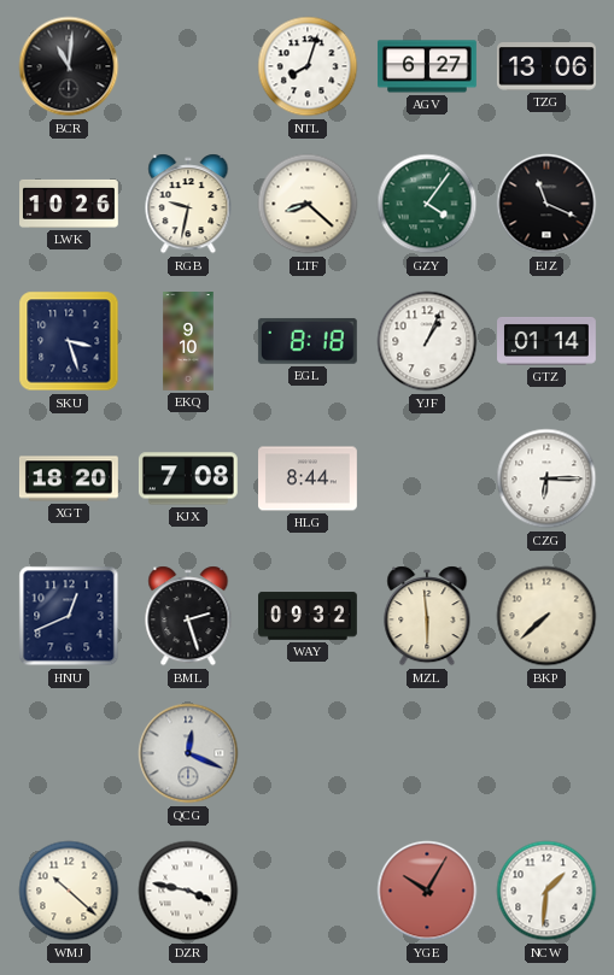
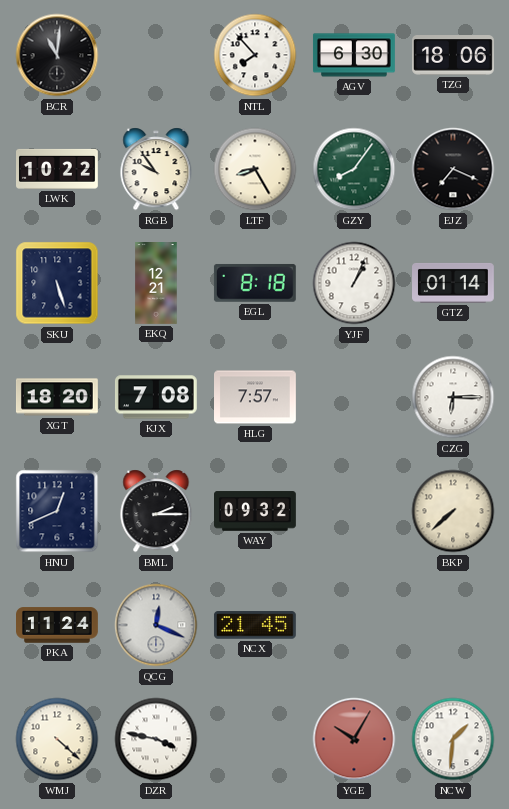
NTL: 8:03 -> 7:53
AGV: 6:27 -> 6:30
TZG: 13:06 -> 18:06
LWK: 10:26 -> 10:22
RGB: 9:32 -> 9:54
LTF: 8:22 -> 8:25
GZY: 4:06 -> 8:06
EJZ: 11:19 -> 7:19
SKU: 3:27 -> 5:27
EKQ: 9:10 -> 12:21
HLG: 8:44 -> 7:57
BML: 2:27 -> 2:15
MZL: 5:59 -> none
PKA: none -> 11:24
NCX: none -> 21:45
WMJ: 10:22 -> 4:22
